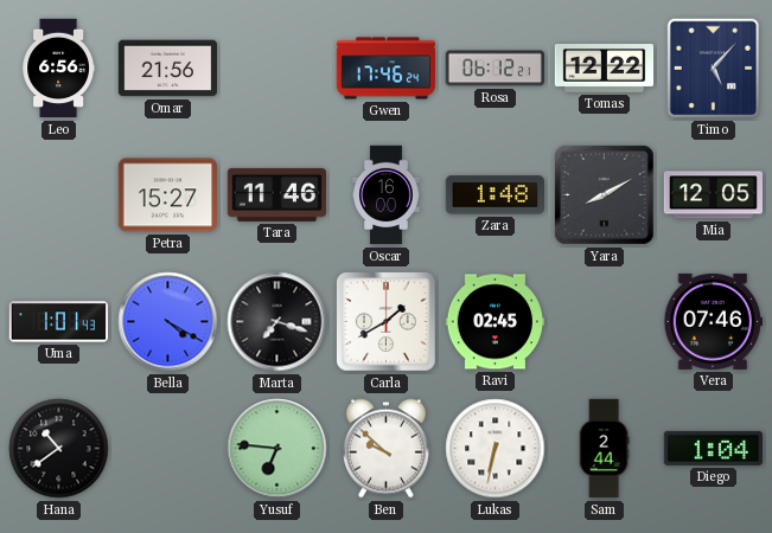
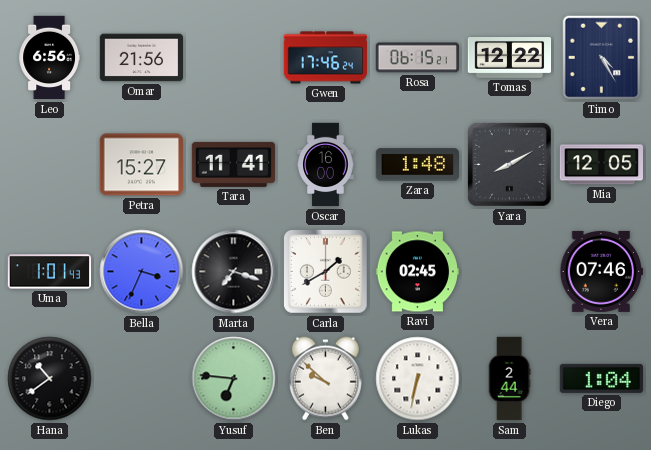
Rosa: 06:12 -> 06:15
Timo: 5:07 -> 4:25
Tara: 11:46 -> 11:41
Bella: 4:20 -> 3:34
